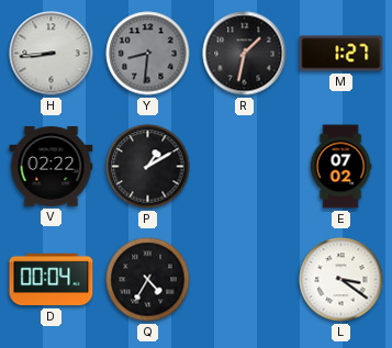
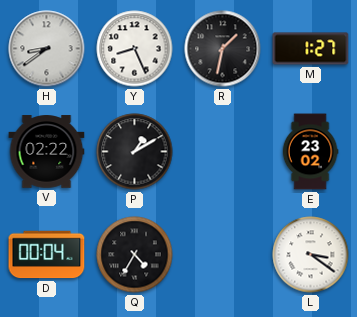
H: 8:44 -> 8:39
Y: 8:31 -> 8:26
Y dial: grey -> white
E: 07:02 -> 23:02
